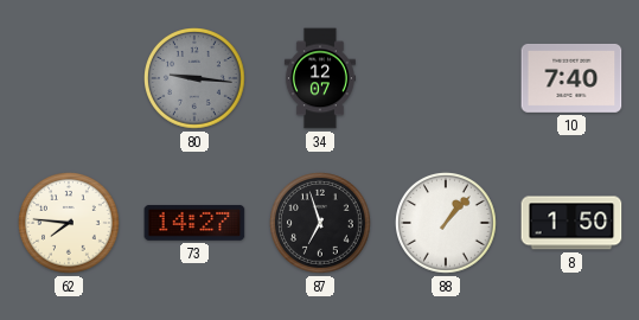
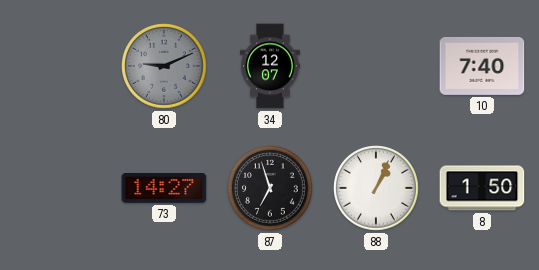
80: 9:16 -> 9:11
62: 7:46 -> none
88: 1:07 -> 1:04
